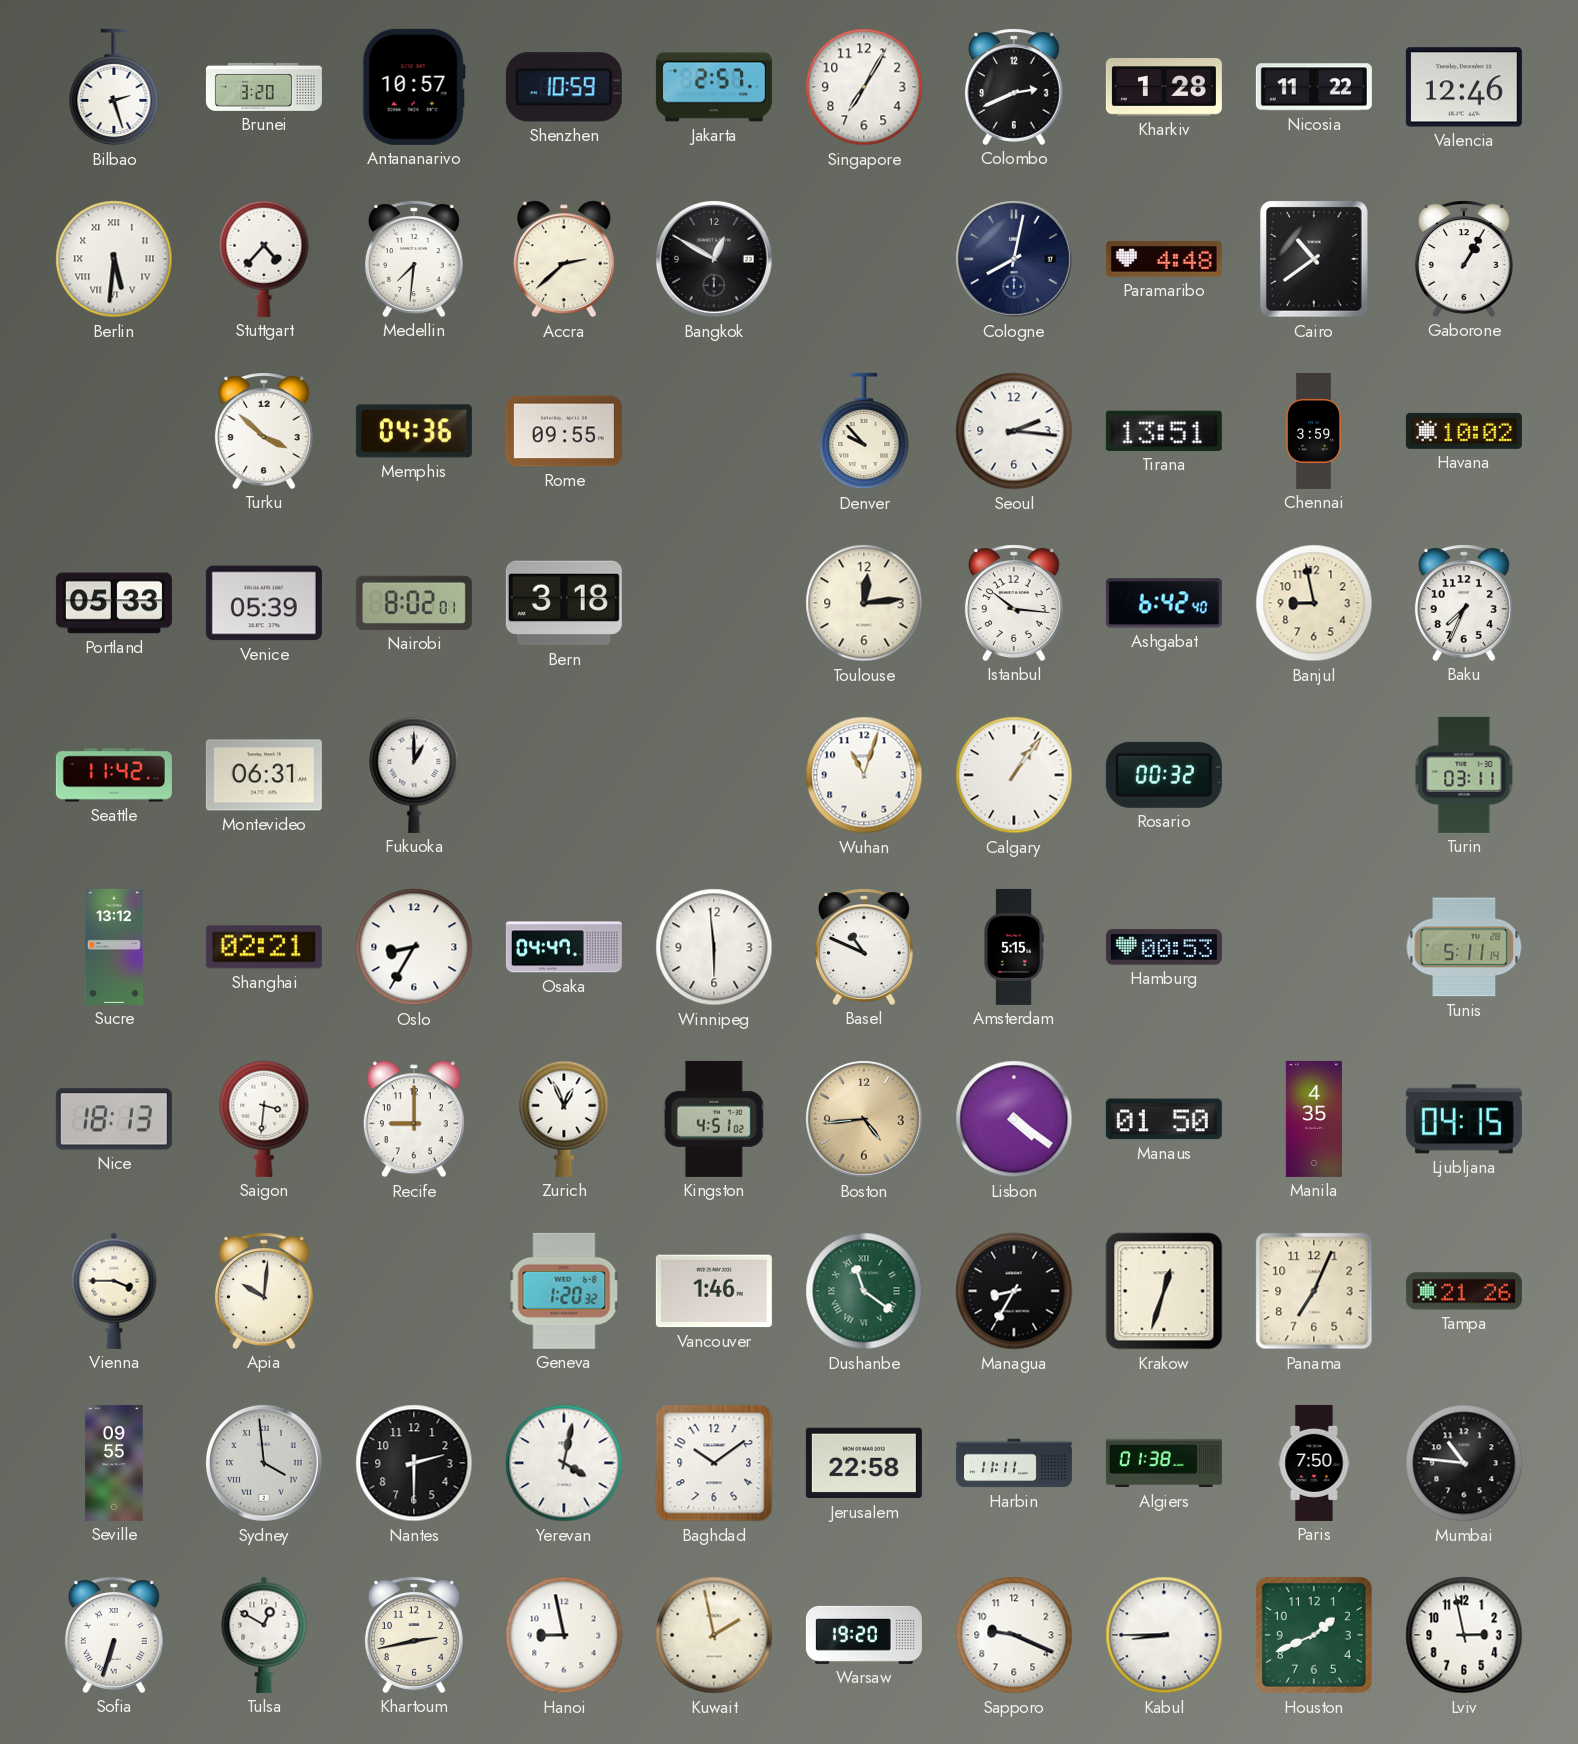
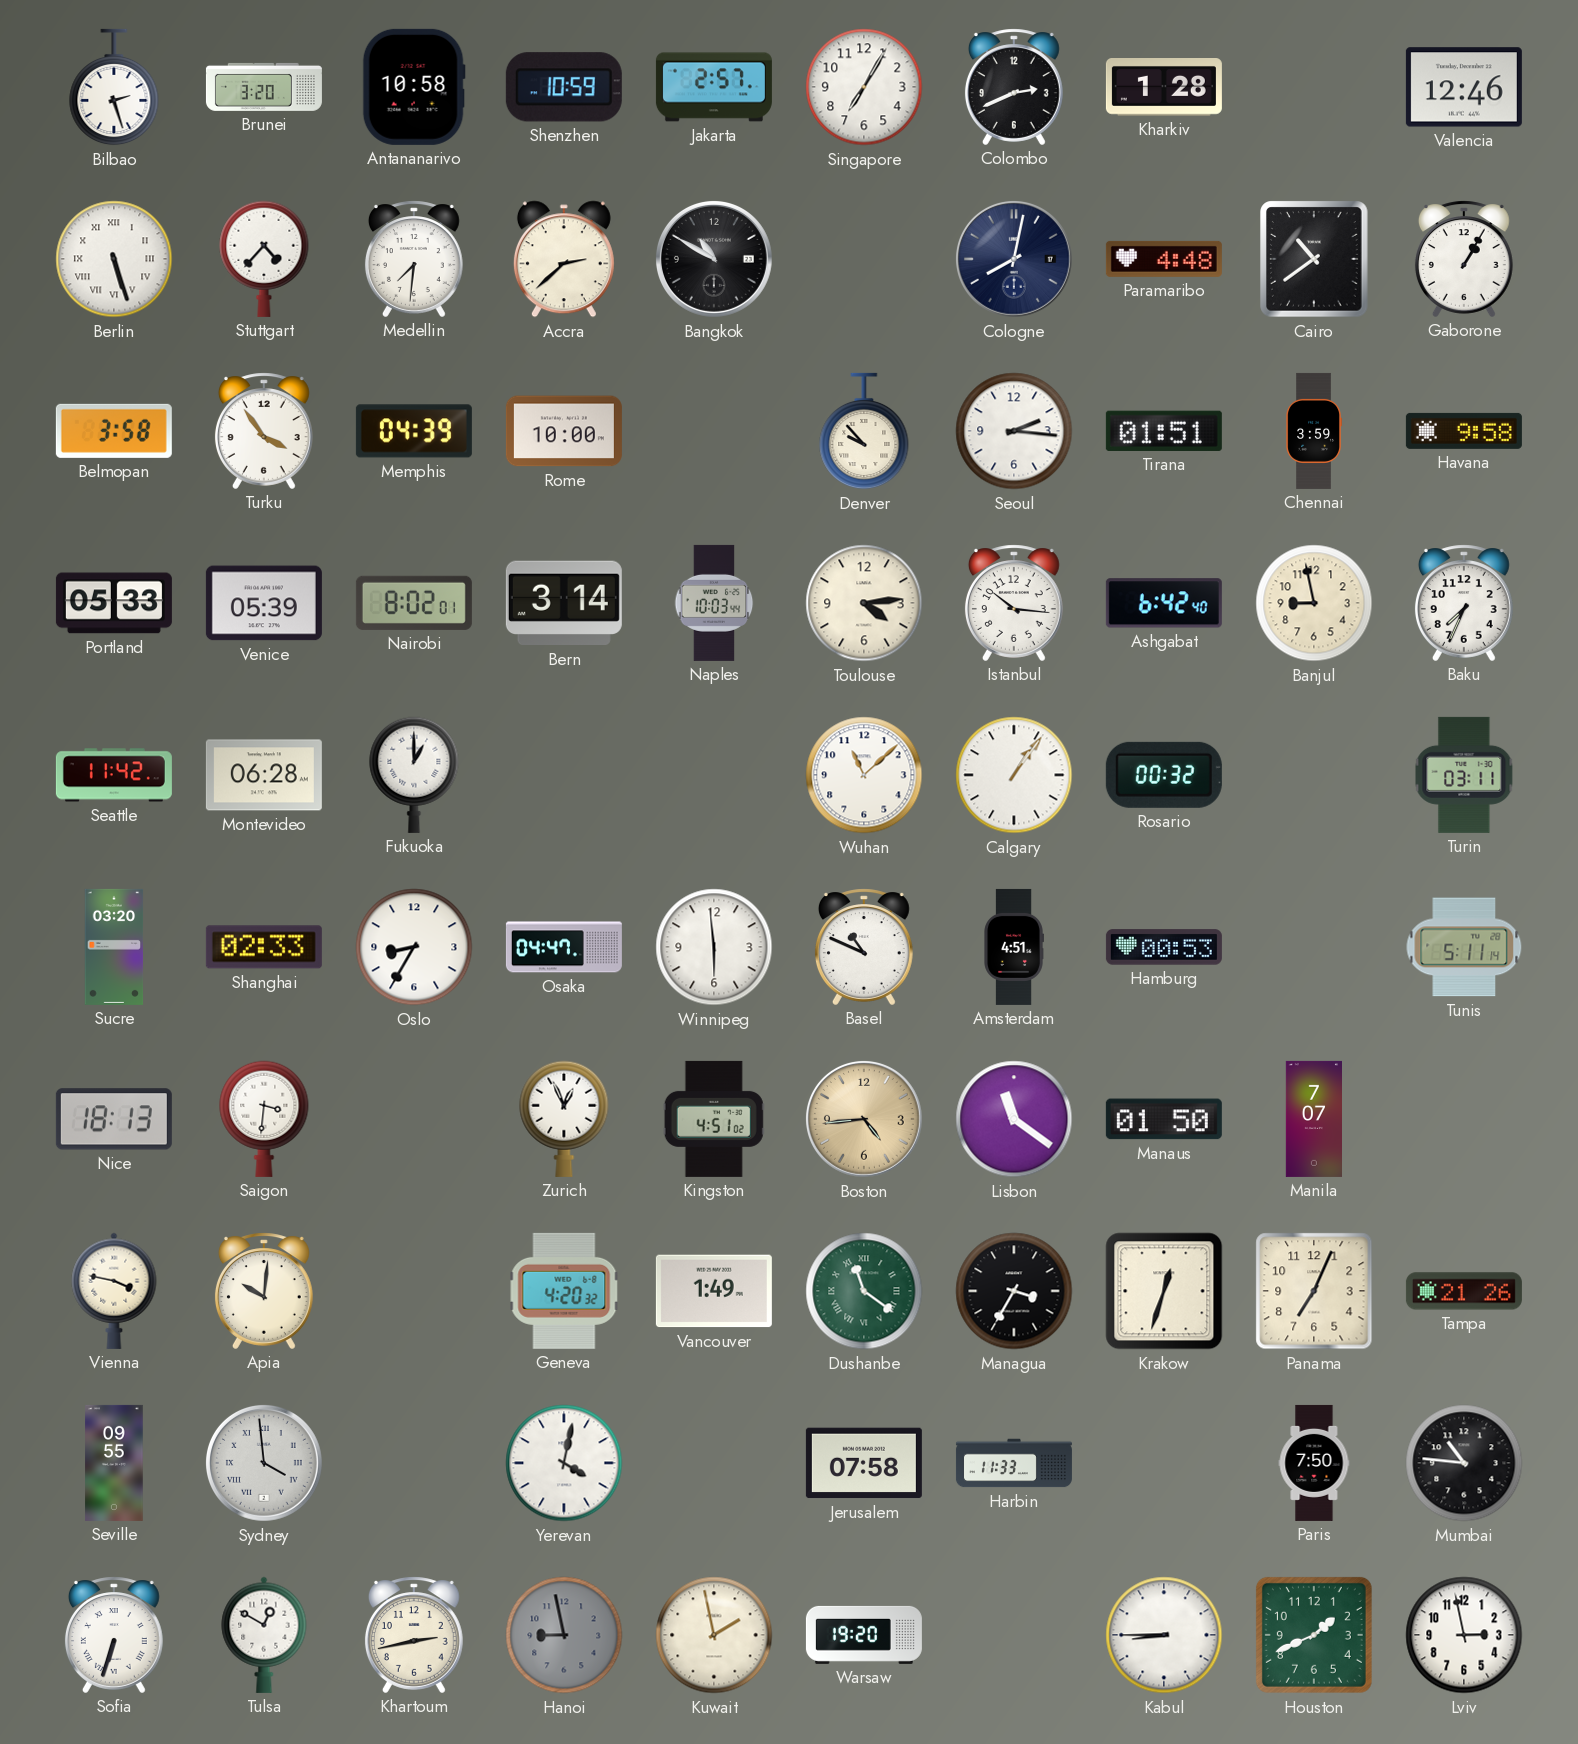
Antananarivo: 10:57 -> 10:58
Nicosia: 11:22 -> none
Berlin: 5:31 -> 5:27
Bangkok: 12:50 -> 10:50
Belmopan: none -> 3:58
Turku: 3:52 -> 3:54
Memphis: 04:36 -> 04:39
Rome: 09:55 -> 10:00
Tirana: 13:51 -> 01:51
Havana: 10:02 -> 9:58
Bern: 3:18 -> 3:14
Naples: none -> 10:03
Toulouse: 12:14 -> 4:14
Montevideo: 06:31 -> 06:28
Wuhan: 11:03 -> 11:08
Sucre: 13:12 -> 03:20
Shanghai: 02:21 -> 02:33
Amsterdam: 5:15 -> 4:51
Recife: 9:00 -> none
Lisbon: 4:21 -> 11:21
Manila: 4:35 -> 7:07
Ljubljana: 04:15 -> none
Vienna: 3:45 -> 3:47
Geneva: 1:20 -> 4:20
Vancouver: 1:46 -> 1:49
Managua: 8:35 -> 3:35
Nantes: 2:30 -> none
Baghdad: 10:09 -> none
Jerusalem: 22:58 -> 07:58
Harbin: 11:11 -> 11:33
Algiers: 01:38 -> none
Hanoi dial: white -> grey
Sapporo: 9:19 -> none
